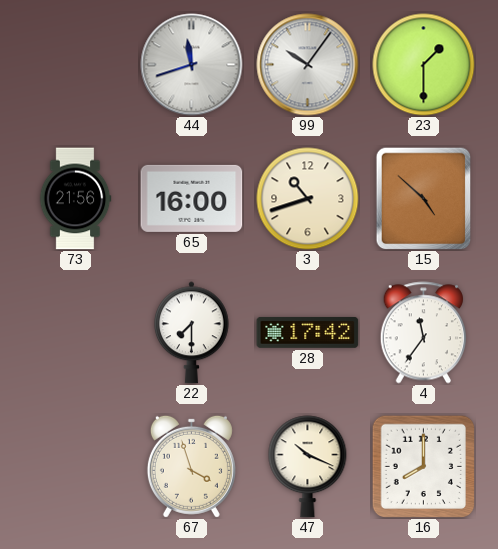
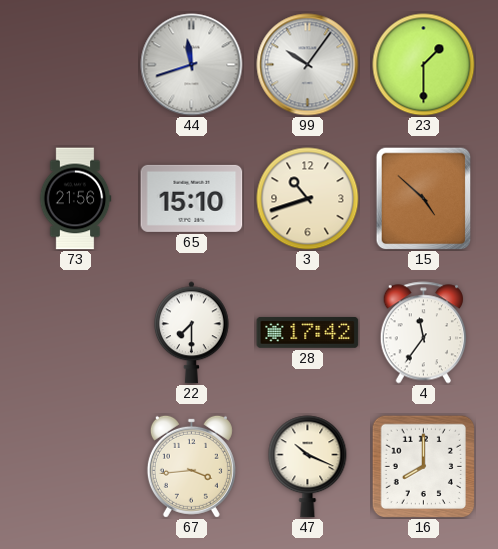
65: 16:00 -> 15:10
67: 3:57 -> 3:44
